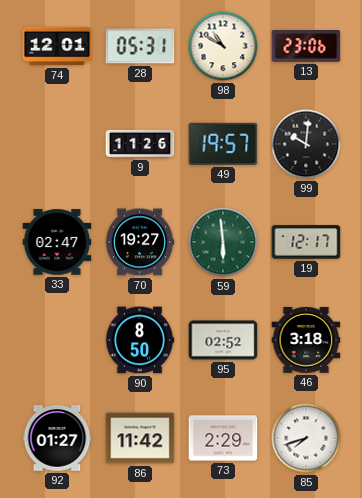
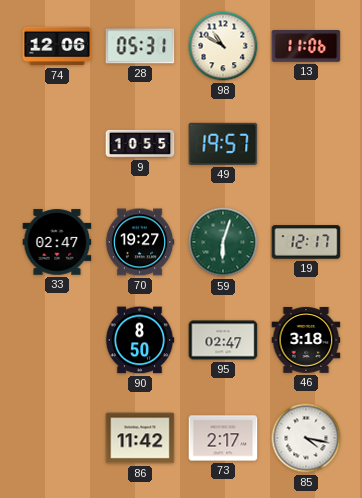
74: 12:01 -> 12:06
13: 23:06 -> 11:06
9: 11:26 -> 10:55
99: 10:01 -> none
59: 5:59 -> 6:03
95: 02:52 -> 02:47
92: 01:27 -> none
73: 2:29 -> 2:17
85: 7:42 -> 4:17
